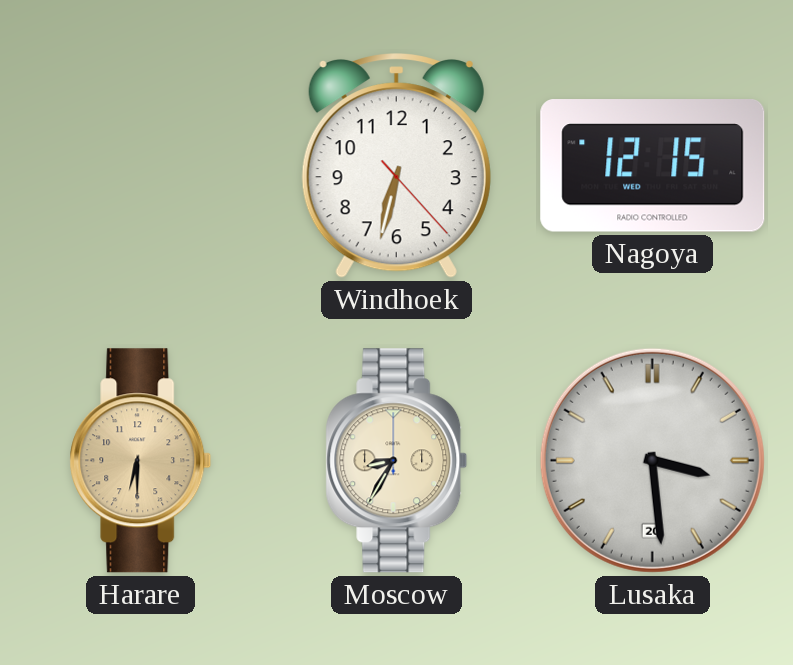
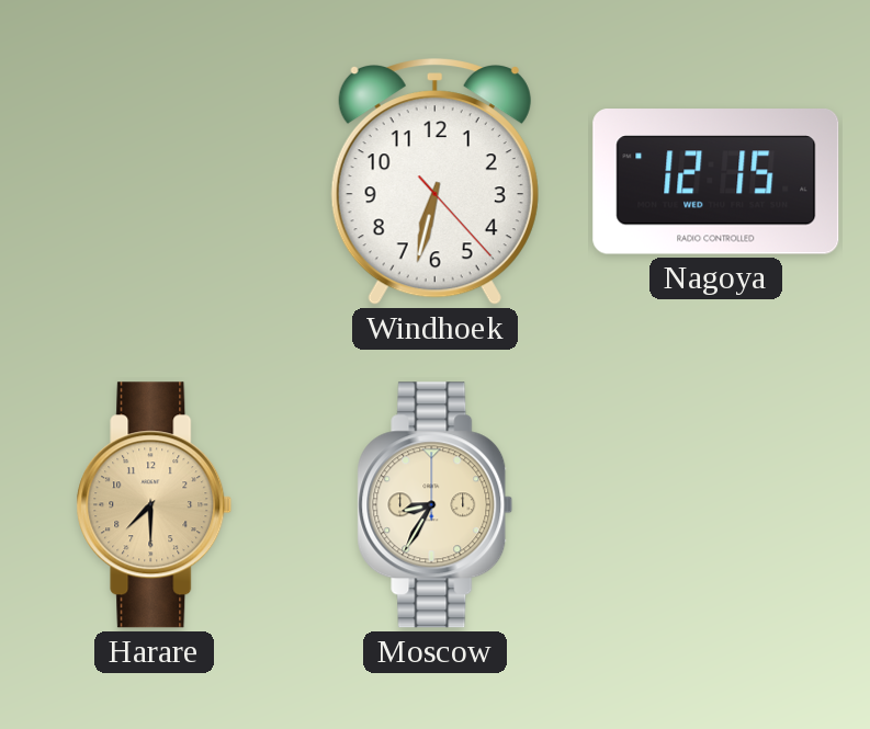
Harare: 6:30 -> 7:30
Lusaka: 3:29 -> none
